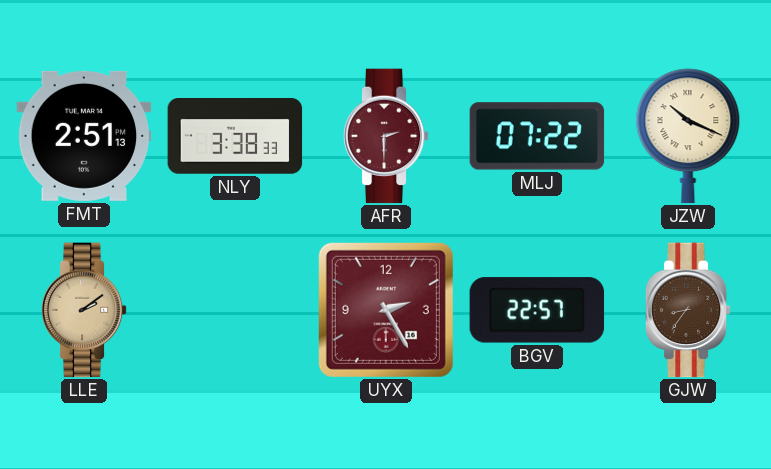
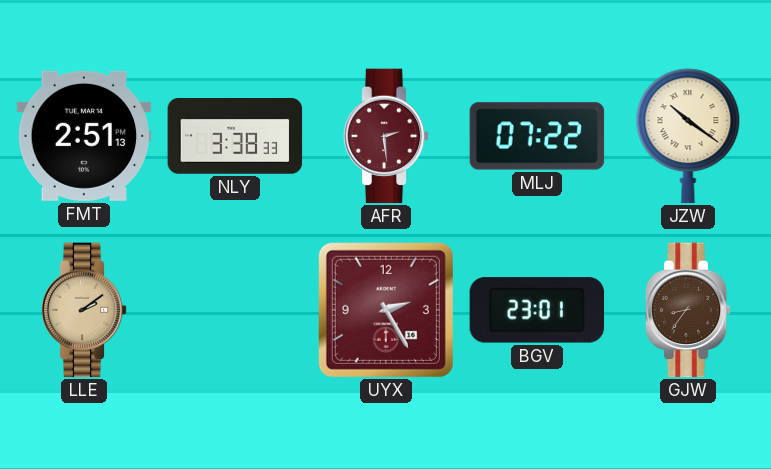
AFR: 2:30 -> 2:29
JZW: 10:19 -> 10:21
BGV: 22:57 -> 23:01
